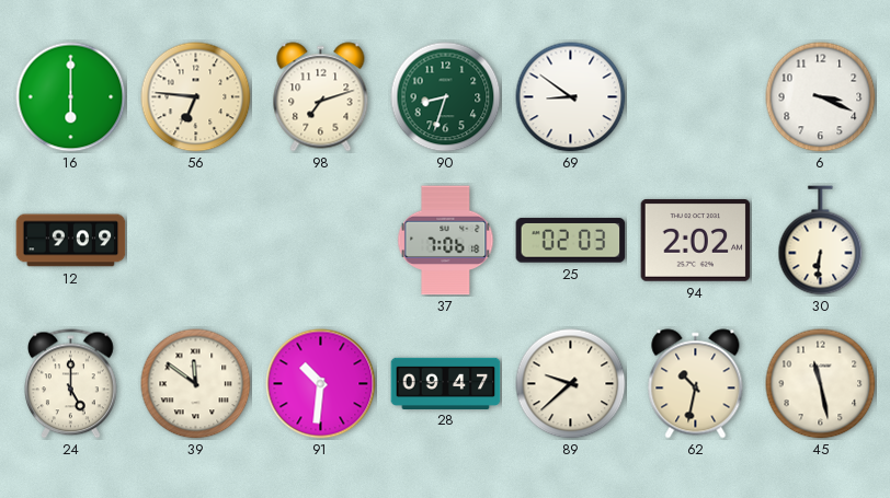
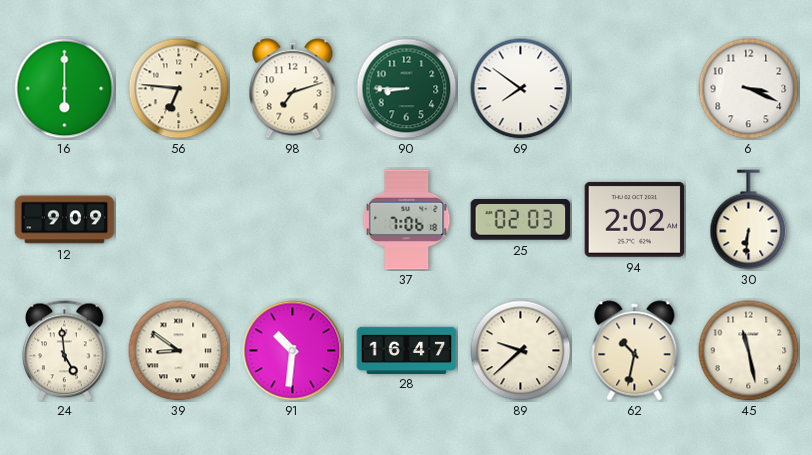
90: 8:33 -> 8:45
69: 8:51 -> 7:51
24: 5:00 -> 4:59
39: 11:51 -> 8:51
28: 09:47 -> 16:47
